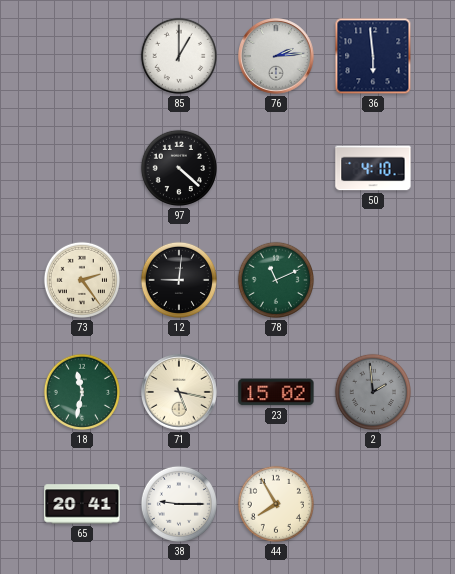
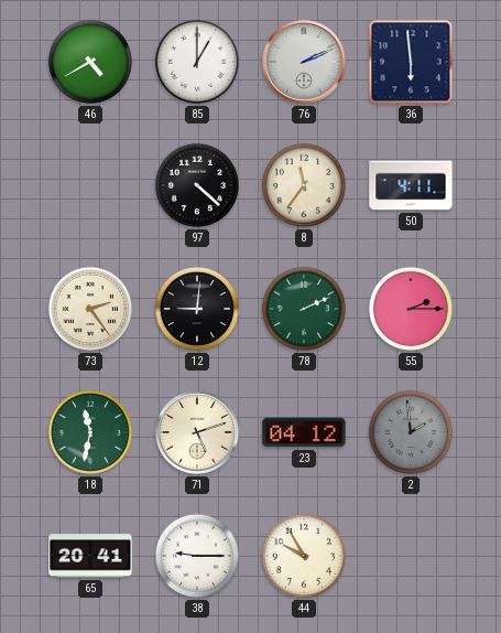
46: none -> 4:40
76: 2:14 -> 2:11
8: none -> 11:36
50: 4:10 -> 4:11
78: 11:11 -> 2:11
55: none -> 2:15
71: 5:17 -> 5:12
23: 15:02 -> 04:12
44: 7:55 -> 9:55
